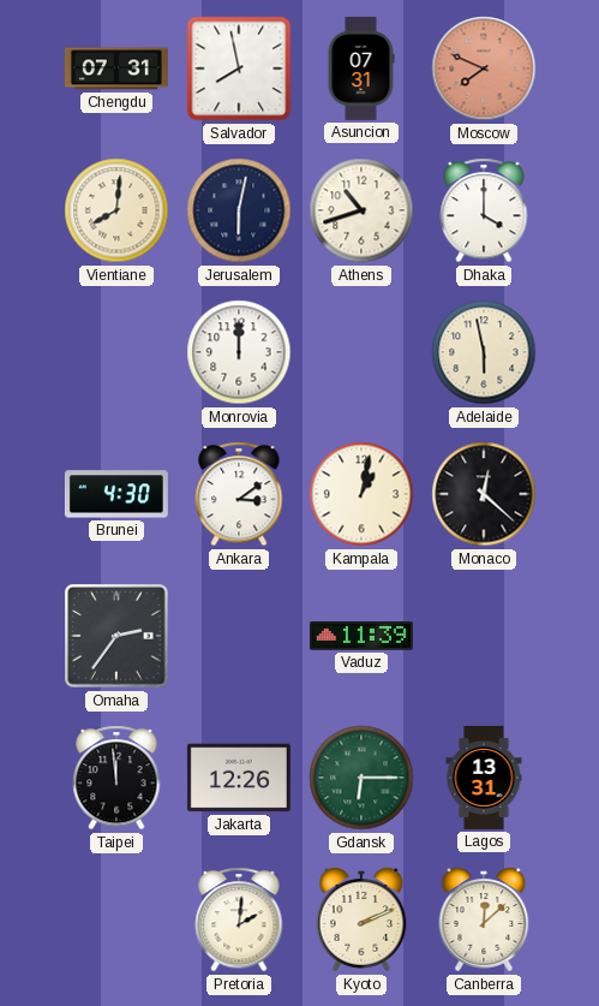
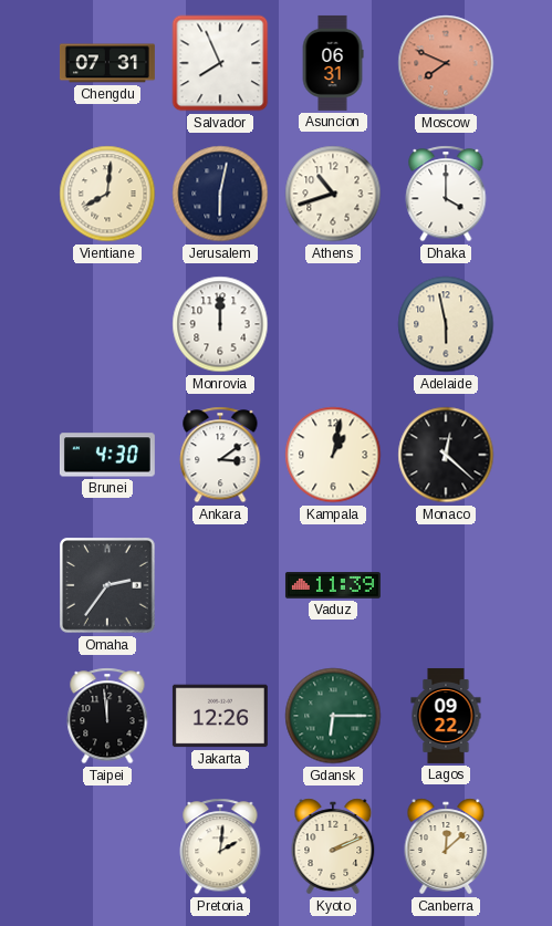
Salvador: 7:58 -> 7:56
Asuncion: 07:31 -> 06:31
Lagos: 13:31 -> 09:22
